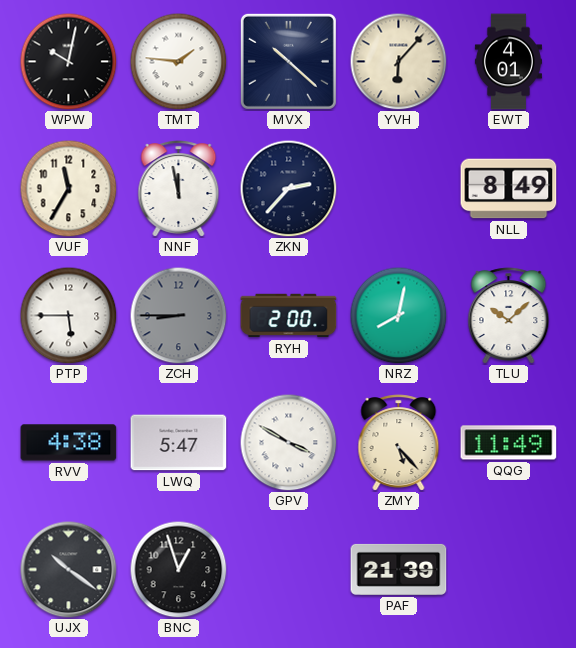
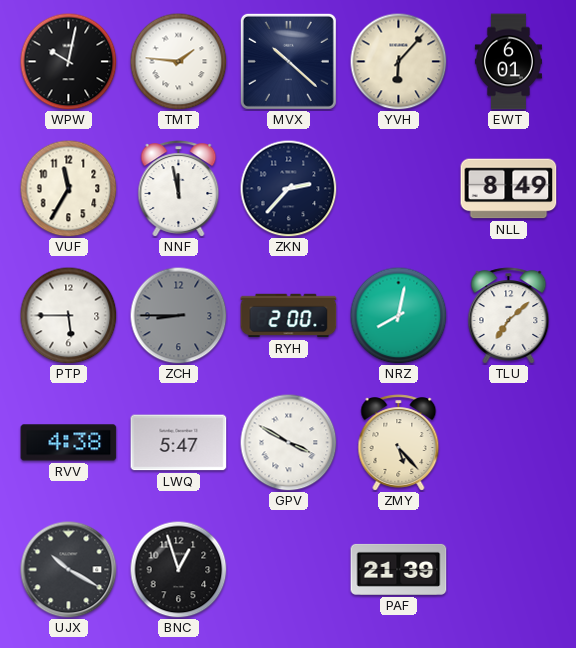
EWT: 4:01 -> 6:01
TLU: 10:08 -> 7:08
QQG: 11:49 -> none
UJX: 10:21 -> 10:20
